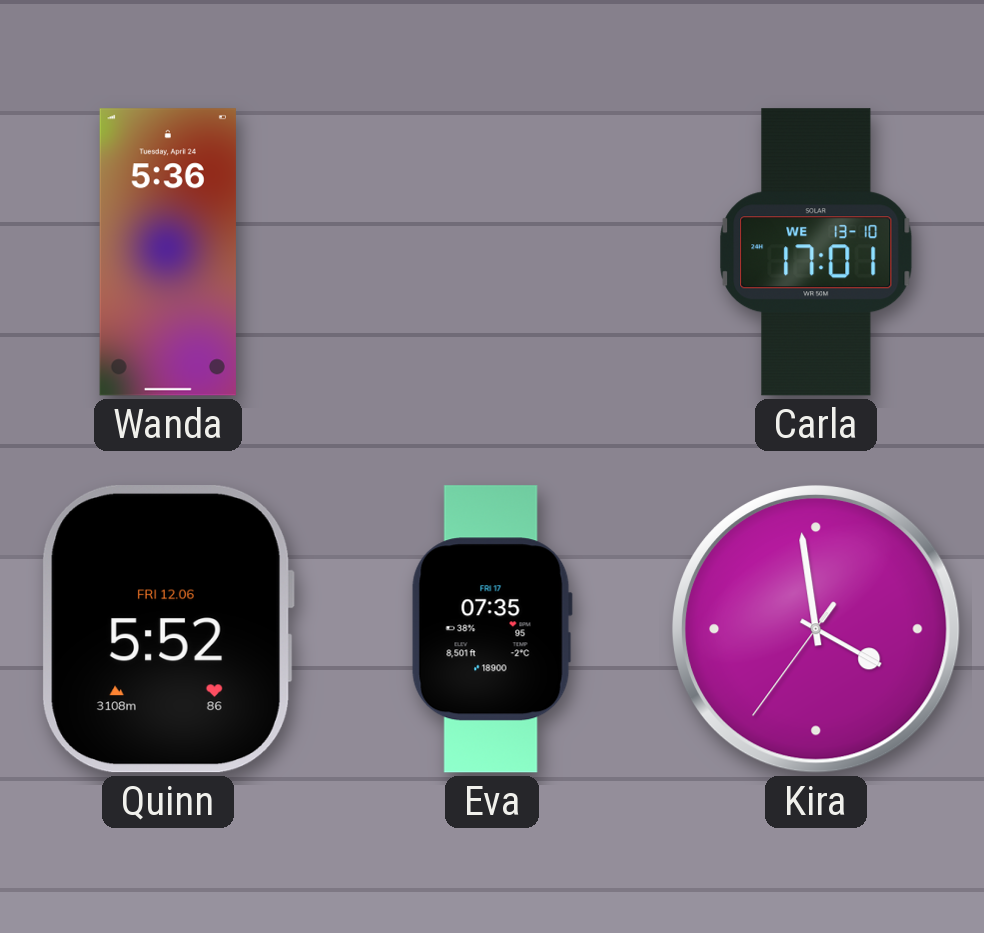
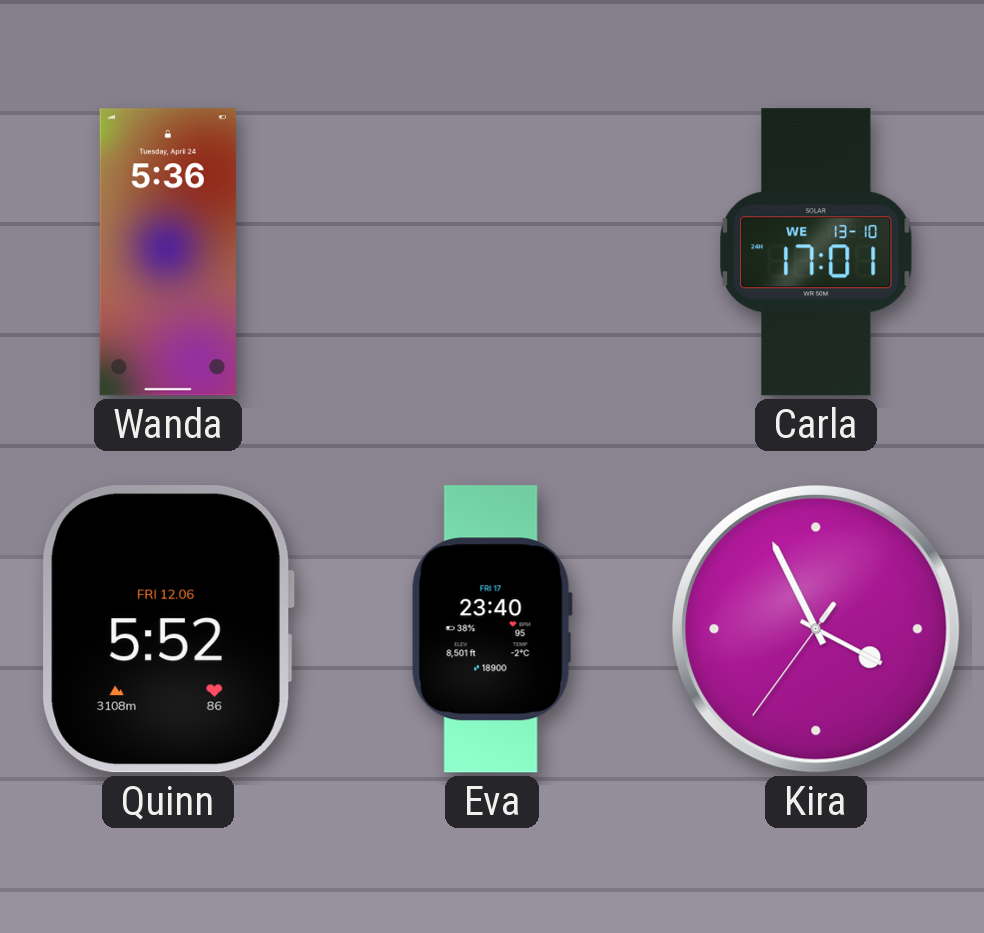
Eva: 07:35 -> 23:40
Kira: 3:58 -> 3:55
